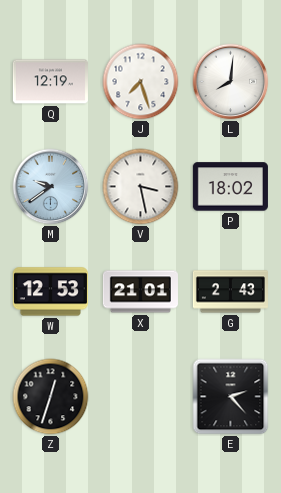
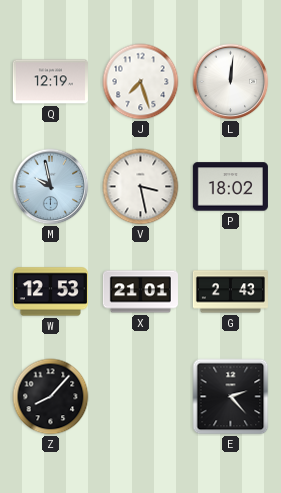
L: 8:01 -> 12:01
M: 9:39 -> 9:58
Z: 12:33 -> 8:07
